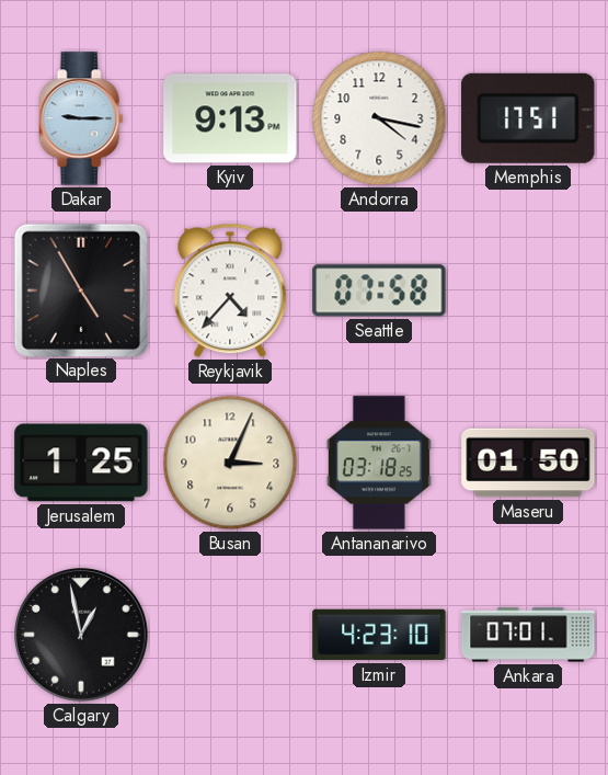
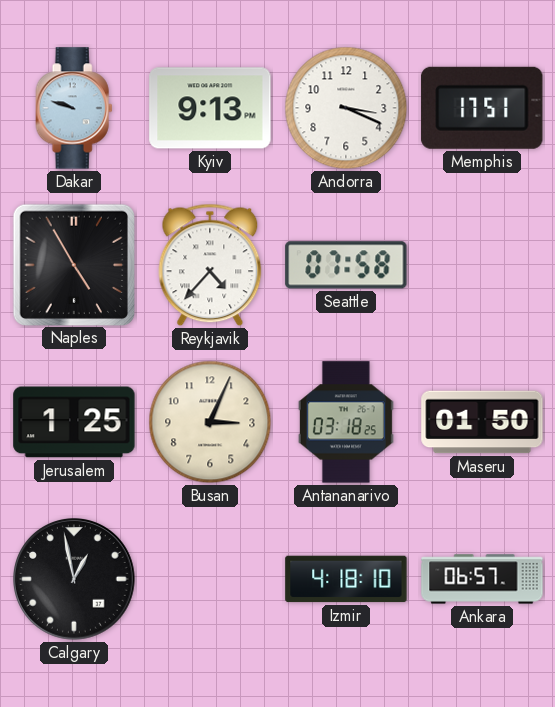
Dakar: 9:15 -> 9:48
Andorra: 4:17 -> 3:19
Izmir: 4:23 -> 4:18
Ankara: 07:01 -> 06:57
